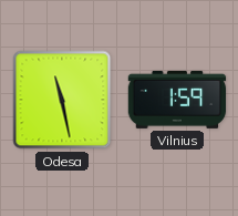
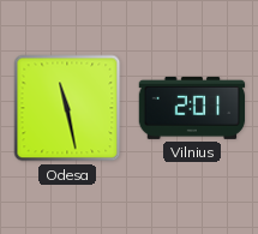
Vilnius: 1:59 -> 2:01
